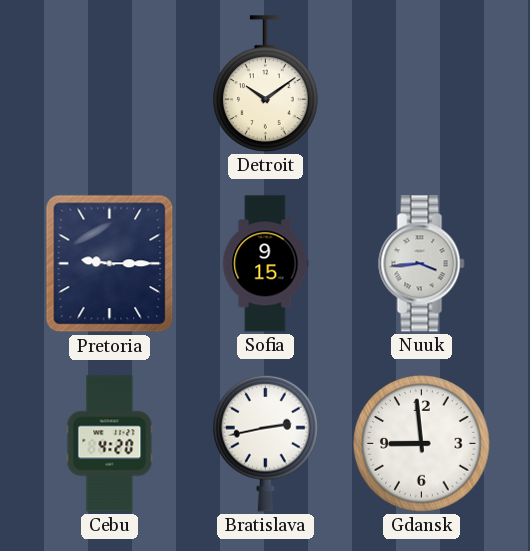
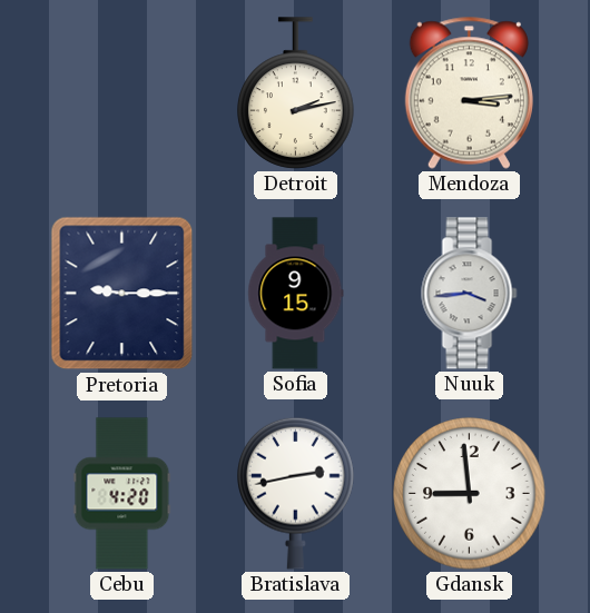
Detroit: 10:09 -> 2:13
Mendoza: none -> 3:14
